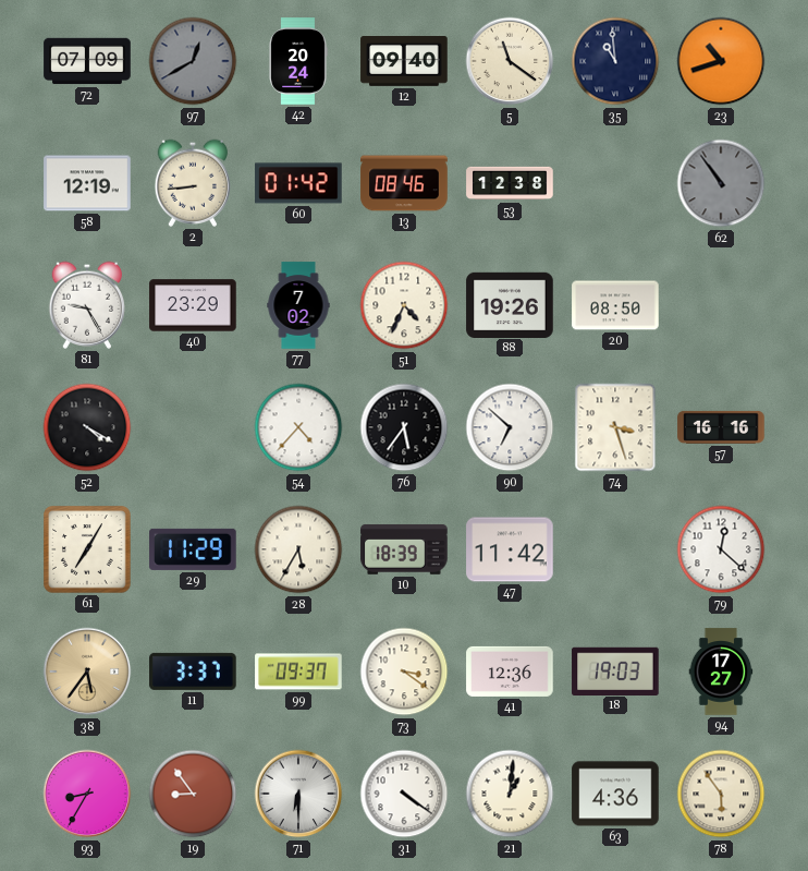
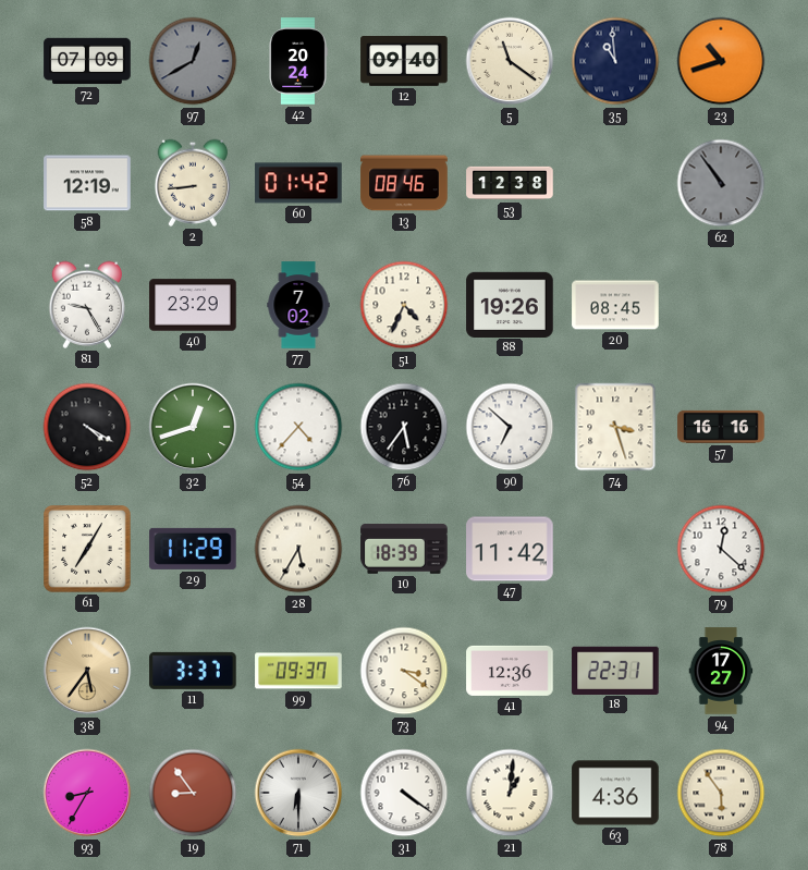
20: 08:50 -> 08:45
32: none -> 12:42
18: 19:03 -> 22:31
